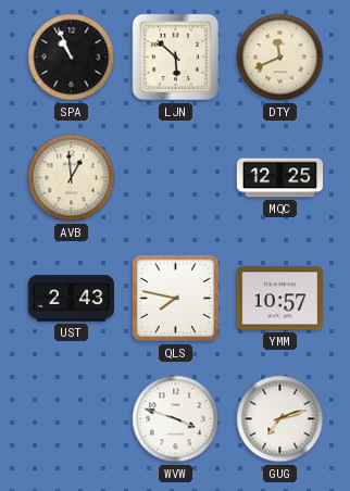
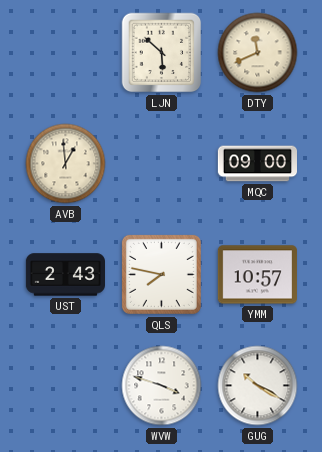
SPA: 10:56 -> none
MQC: 12:25 -> 09:00
GUG: 7:12 -> 10:20
